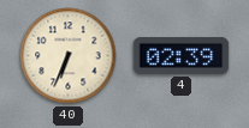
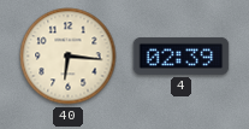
40: 6:34 -> 6:16
